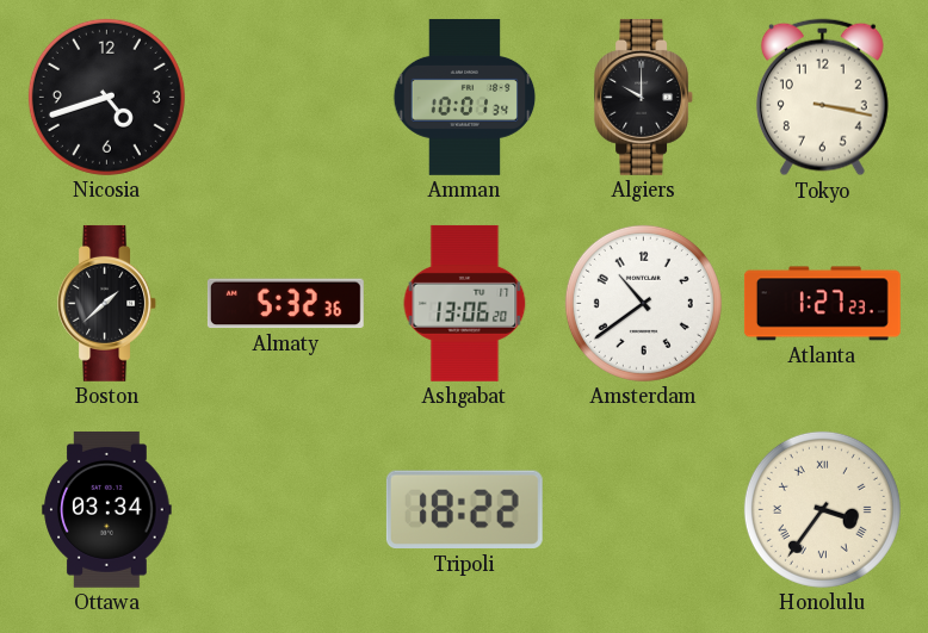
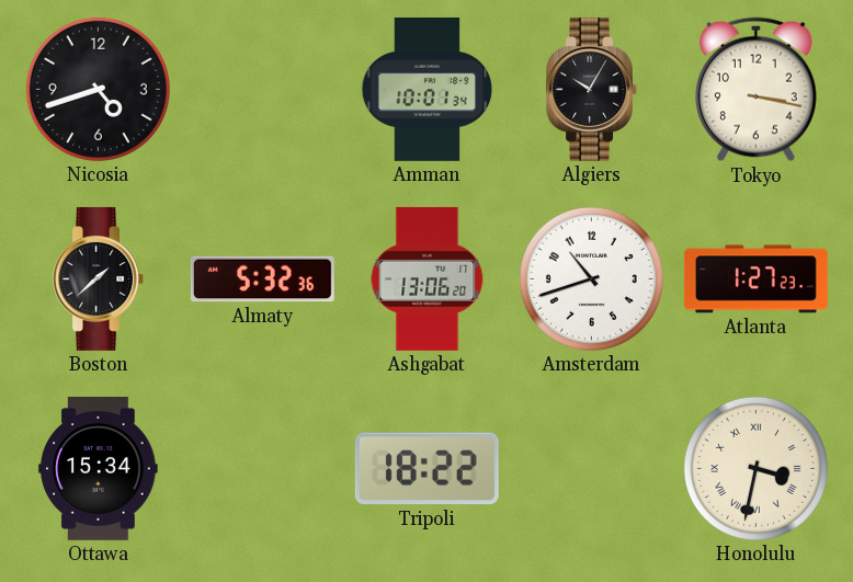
Algiers: 10:00 -> 10:05
Amsterdam: 10:39 -> 10:42
Ottawa: 03:34 -> 15:34
Honolulu: 3:36 -> 3:32
